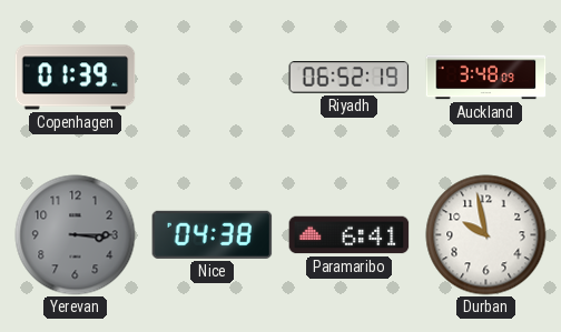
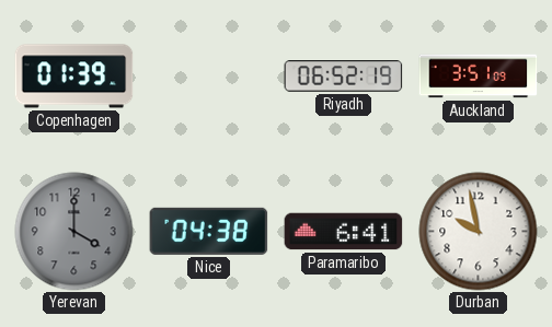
Auckland: 3:48 -> 3:51
Yerevan: 3:15 -> 4:00
